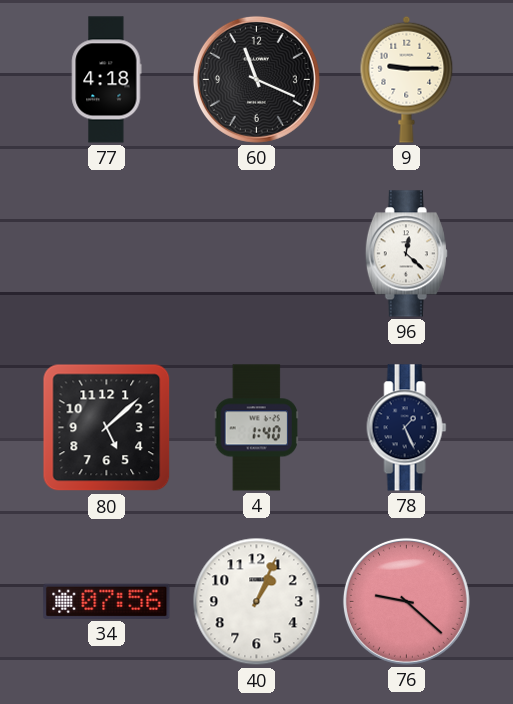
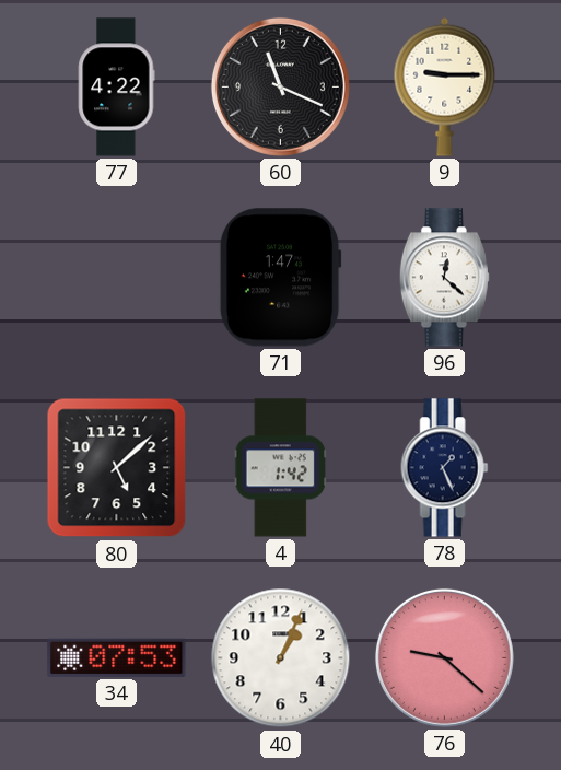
77: 4:18 -> 4:22
71: none -> 1:47
4: 1:40 -> 1:42
34: 07:56 -> 07:53
